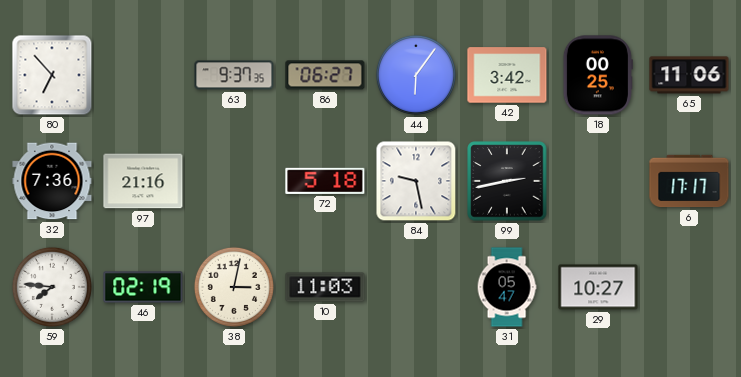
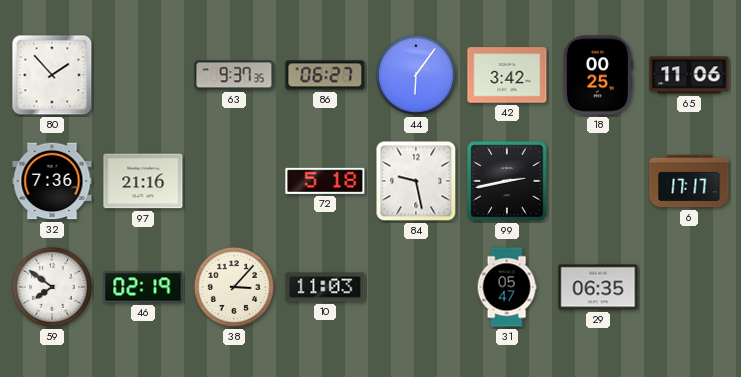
80: 6:53 -> 1:53
59: 7:46 -> 7:51
38: 3:02 -> 3:07
29: 10:27 -> 06:35
